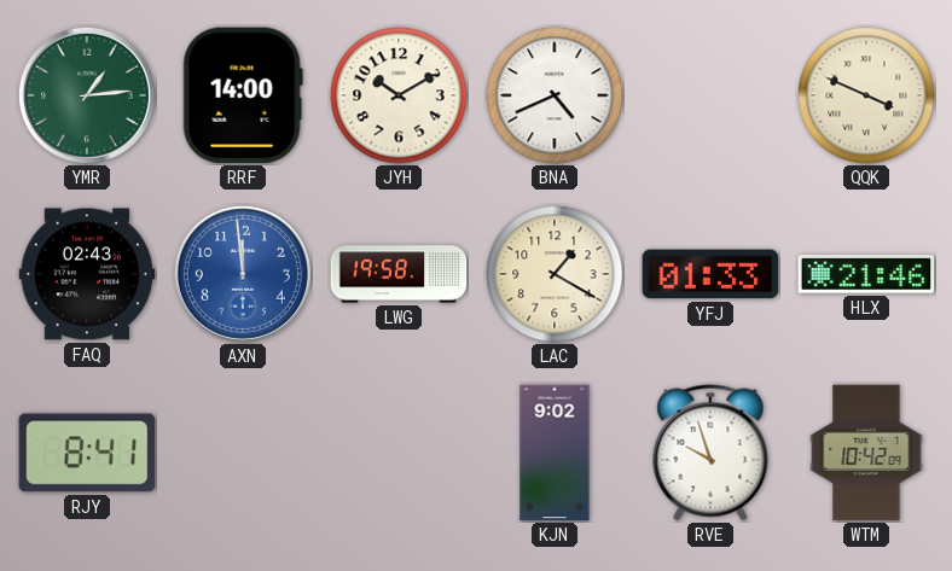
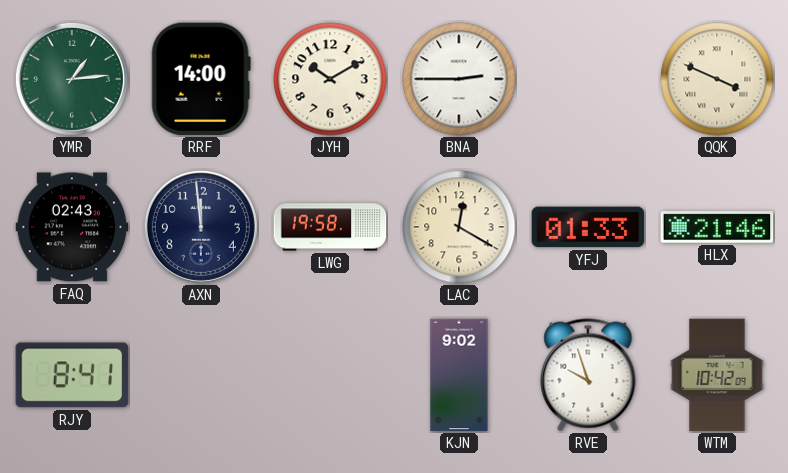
BNA: 4:41 -> 2:45
AXN dial: blue -> navy
LAC: 1:20 -> 12:20
